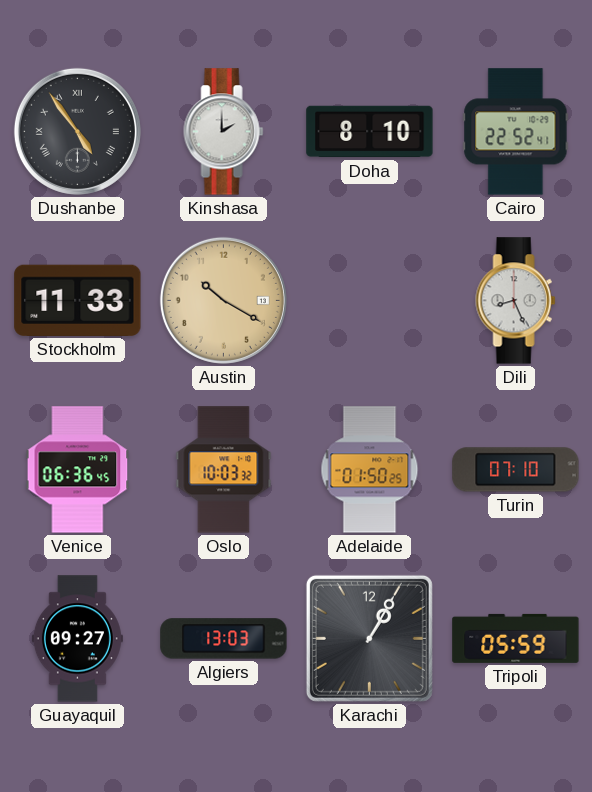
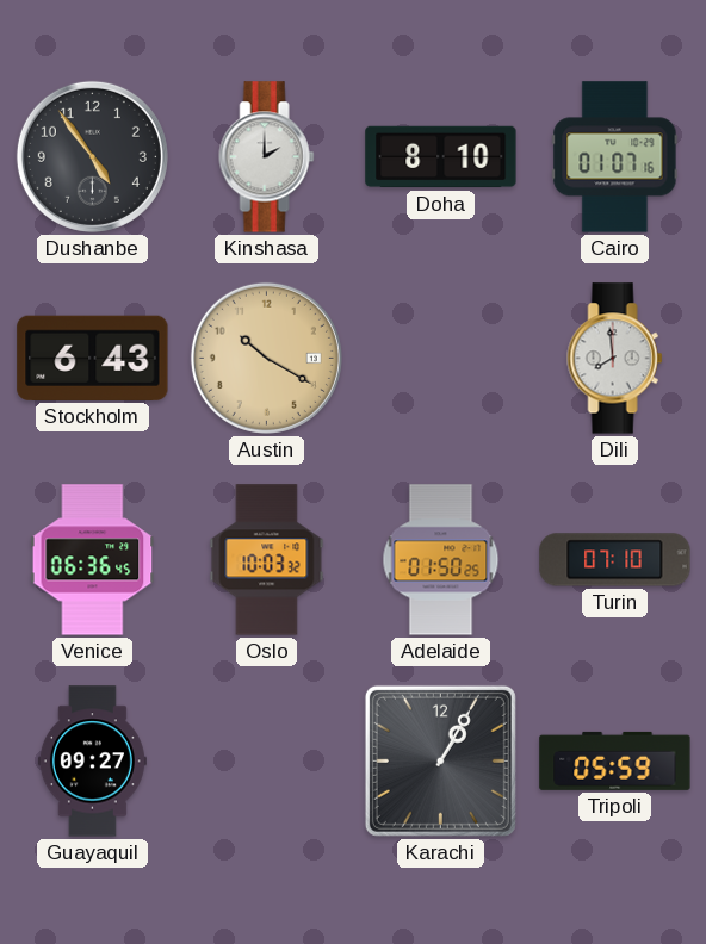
Dushanbe numerals: Roman -> Arabic
Cairo: 22:52 -> 01:07
Stockholm: 11:33 -> 6:43
Dili: 8:26 -> 7:59
Algiers: 13:03 -> none
